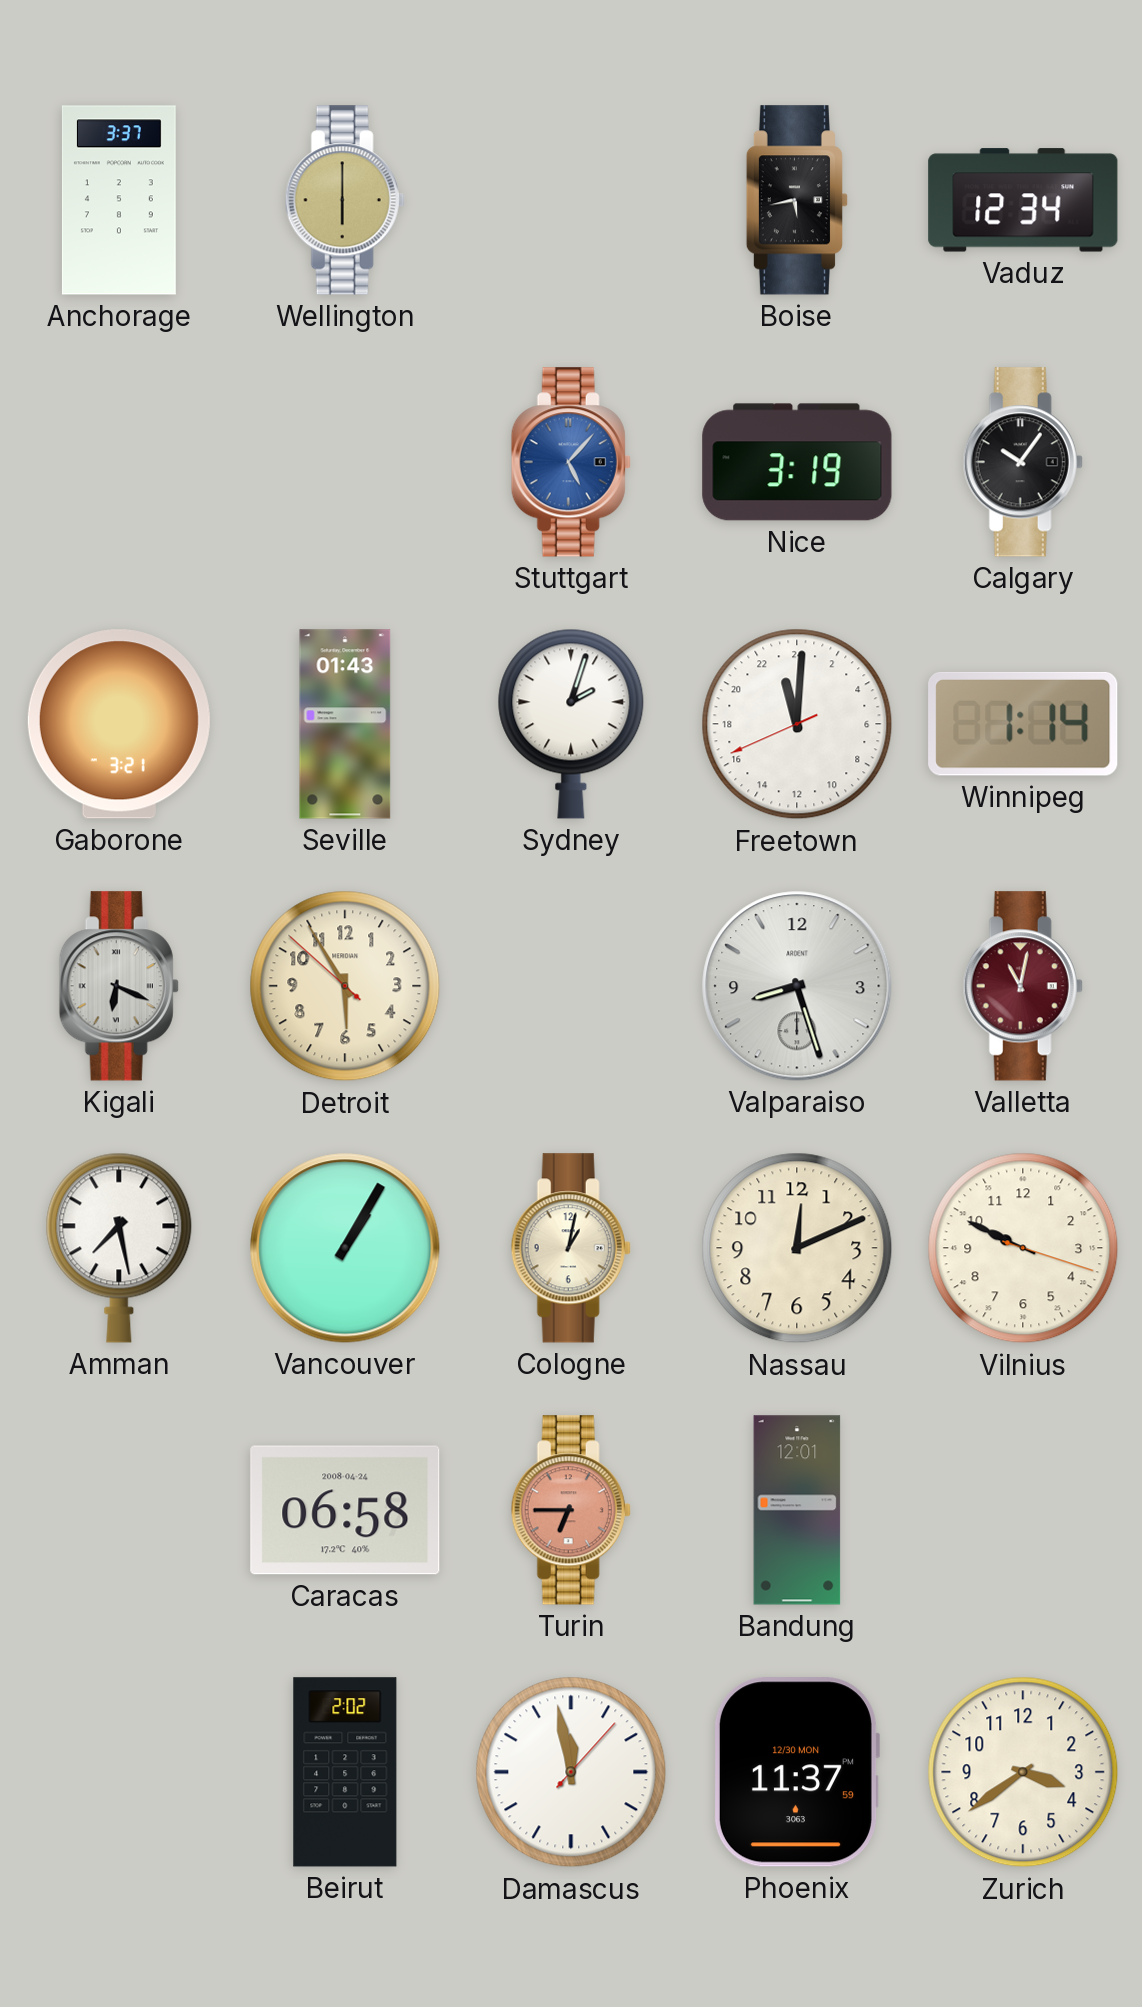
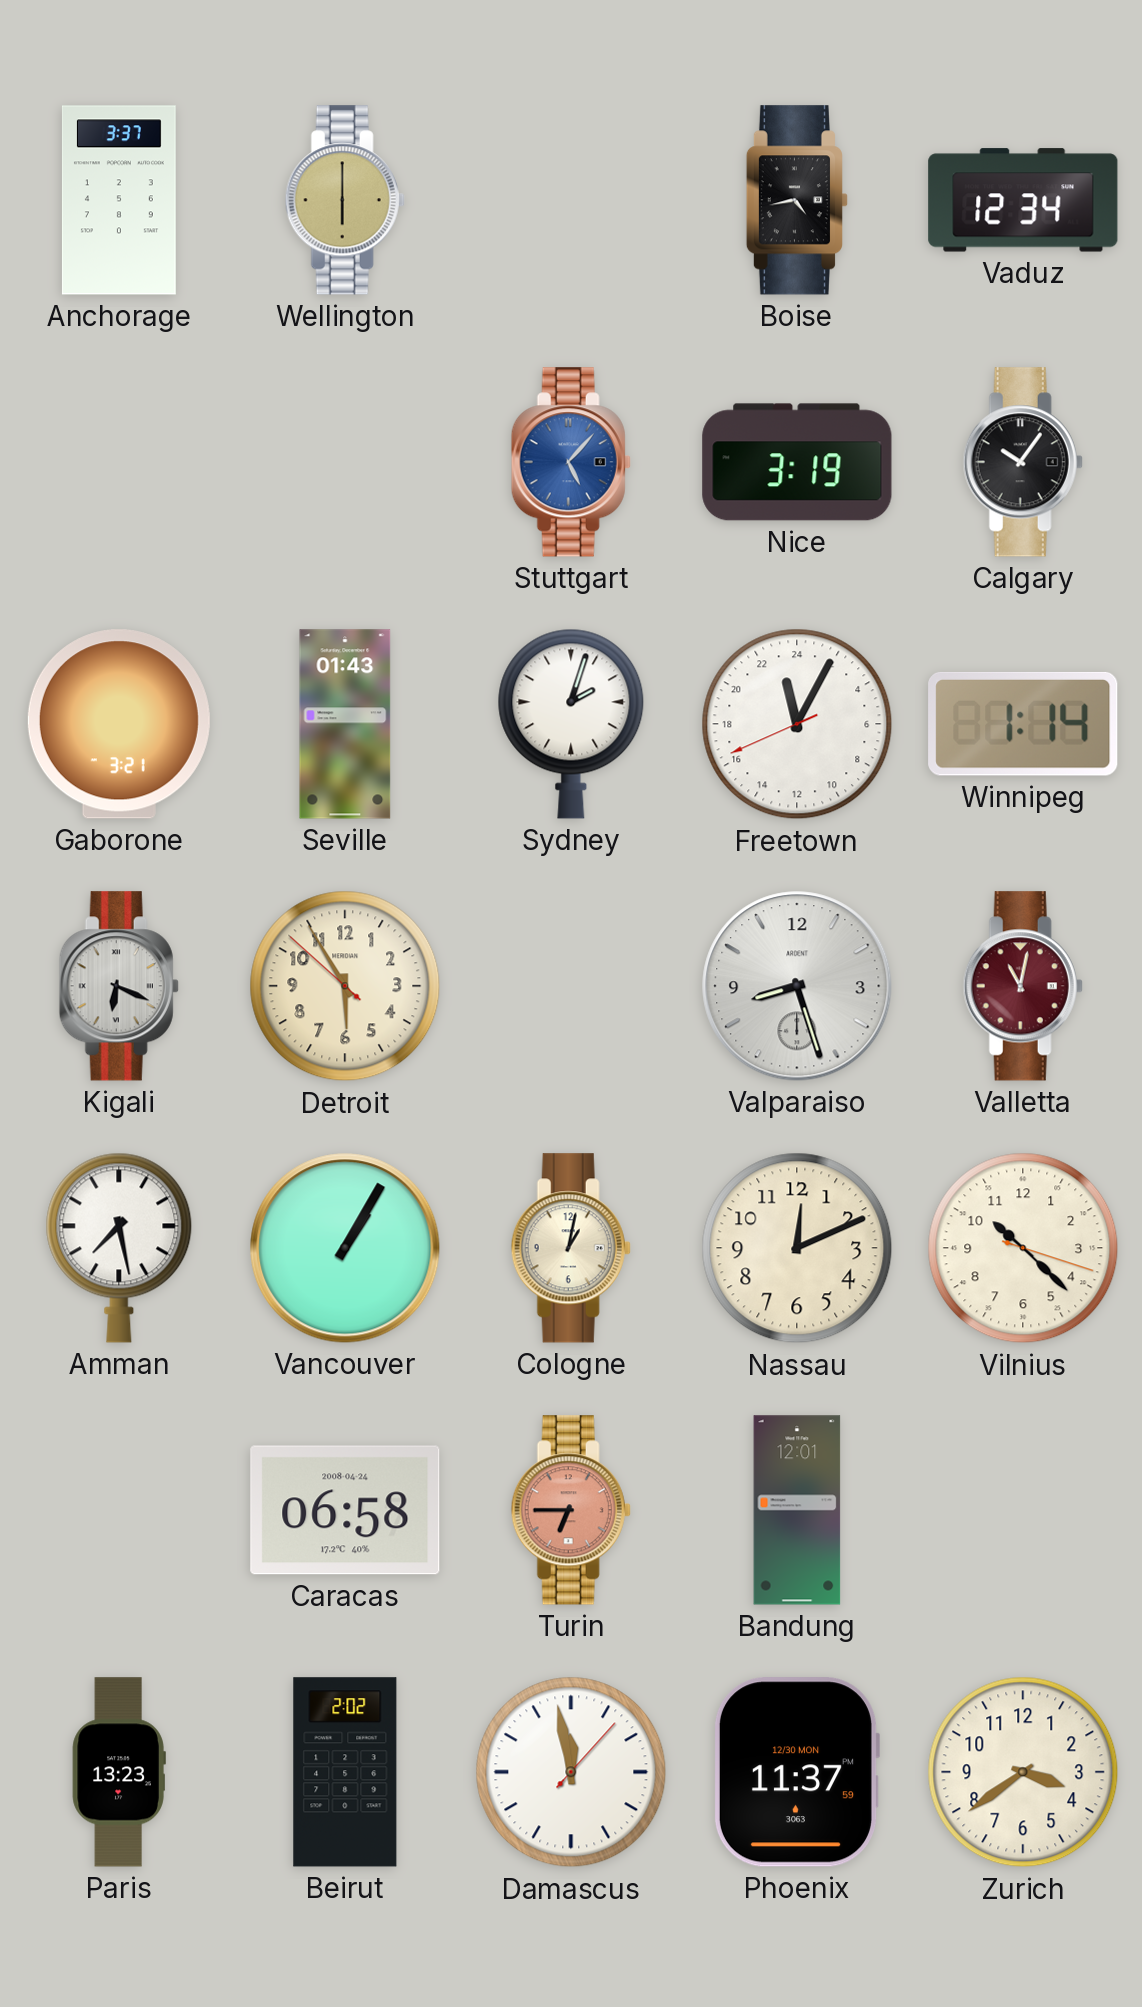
Boise: 5:43 -> 4:43
Freetown: 23:00 -> 23:04
Vilnius: 9:49 -> 10:22
Paris: none -> 13:23
